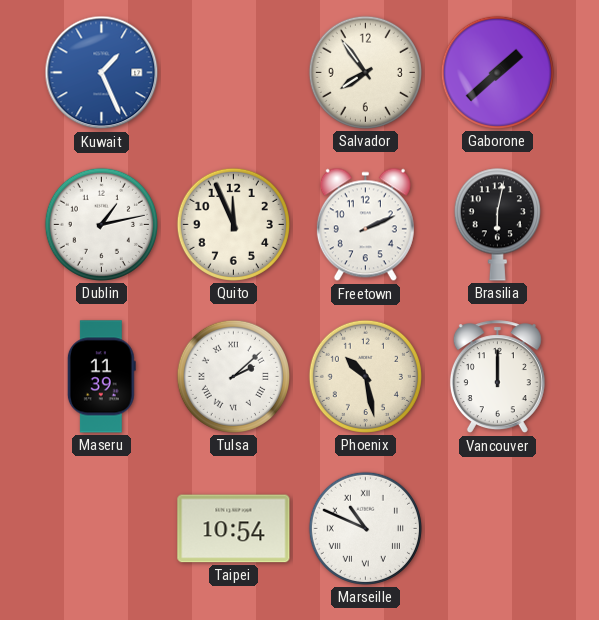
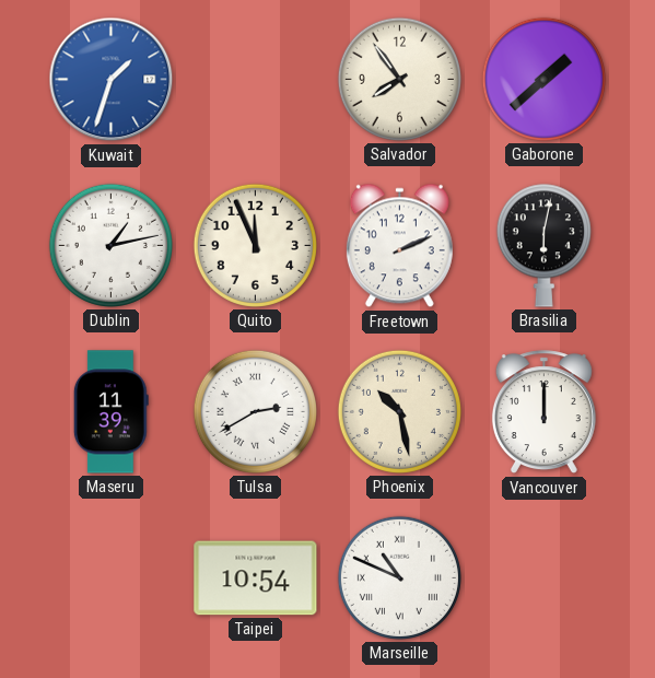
Kuwait: 1:26 -> 1:33
Tulsa: 2:08 -> 2:40
